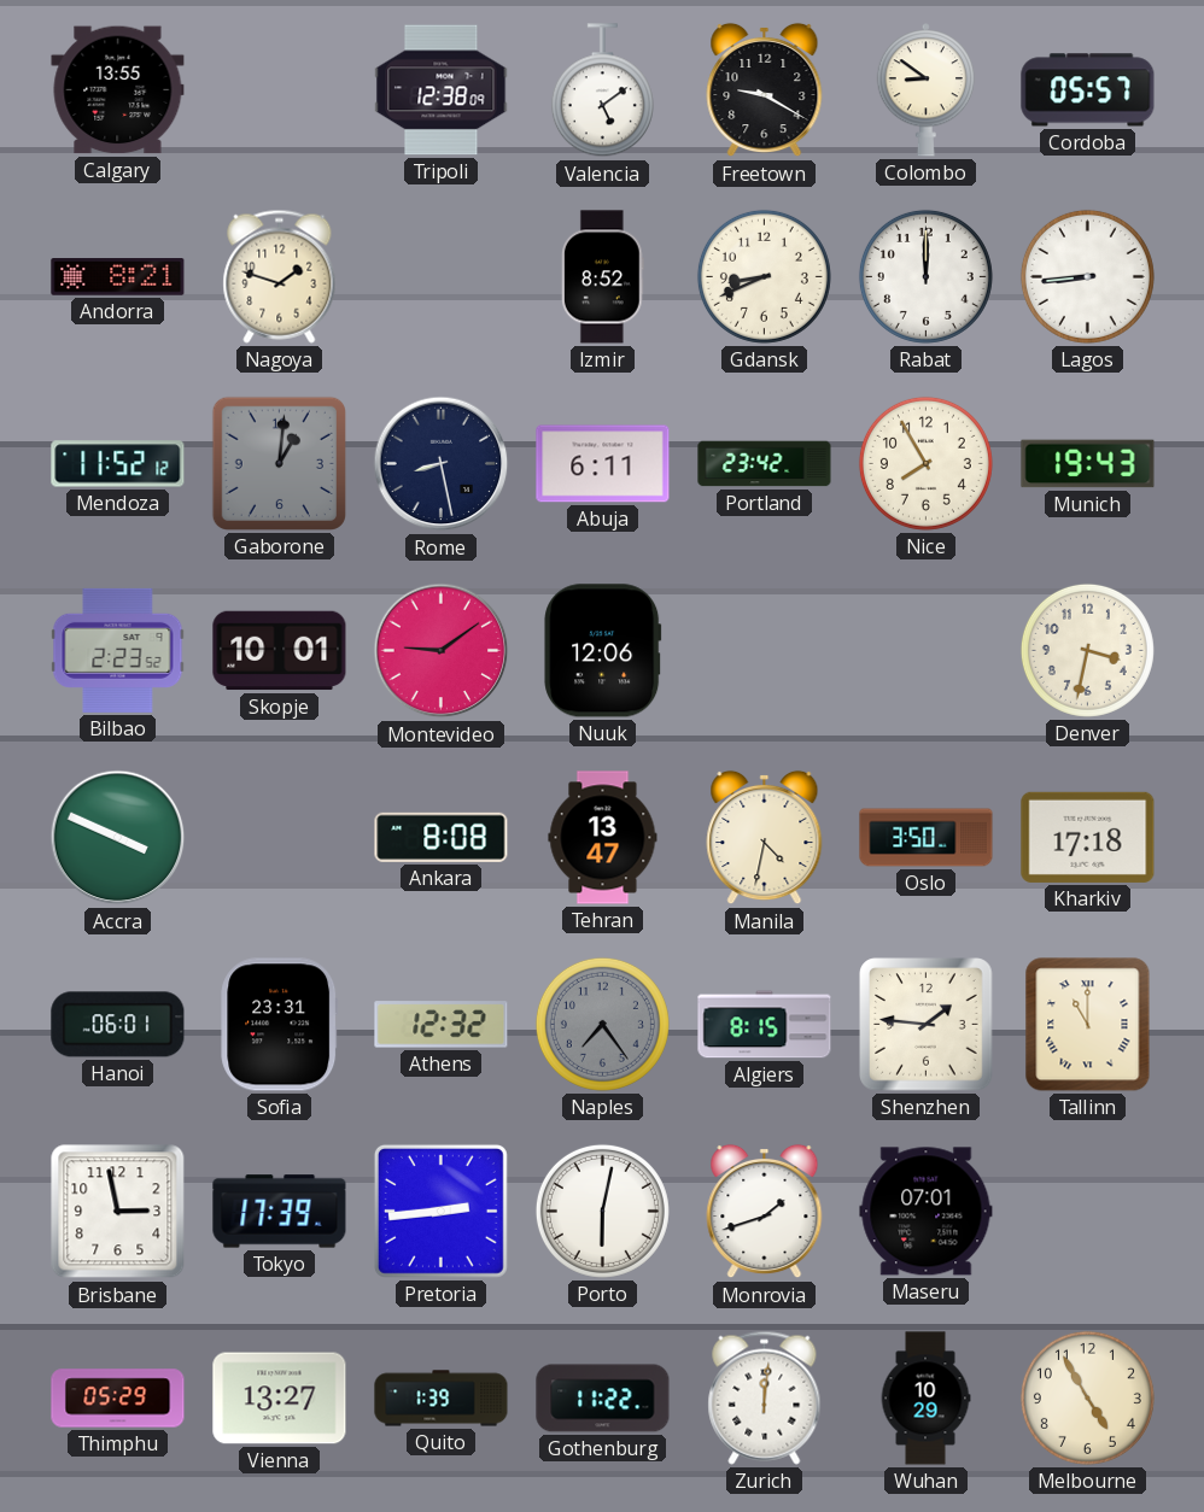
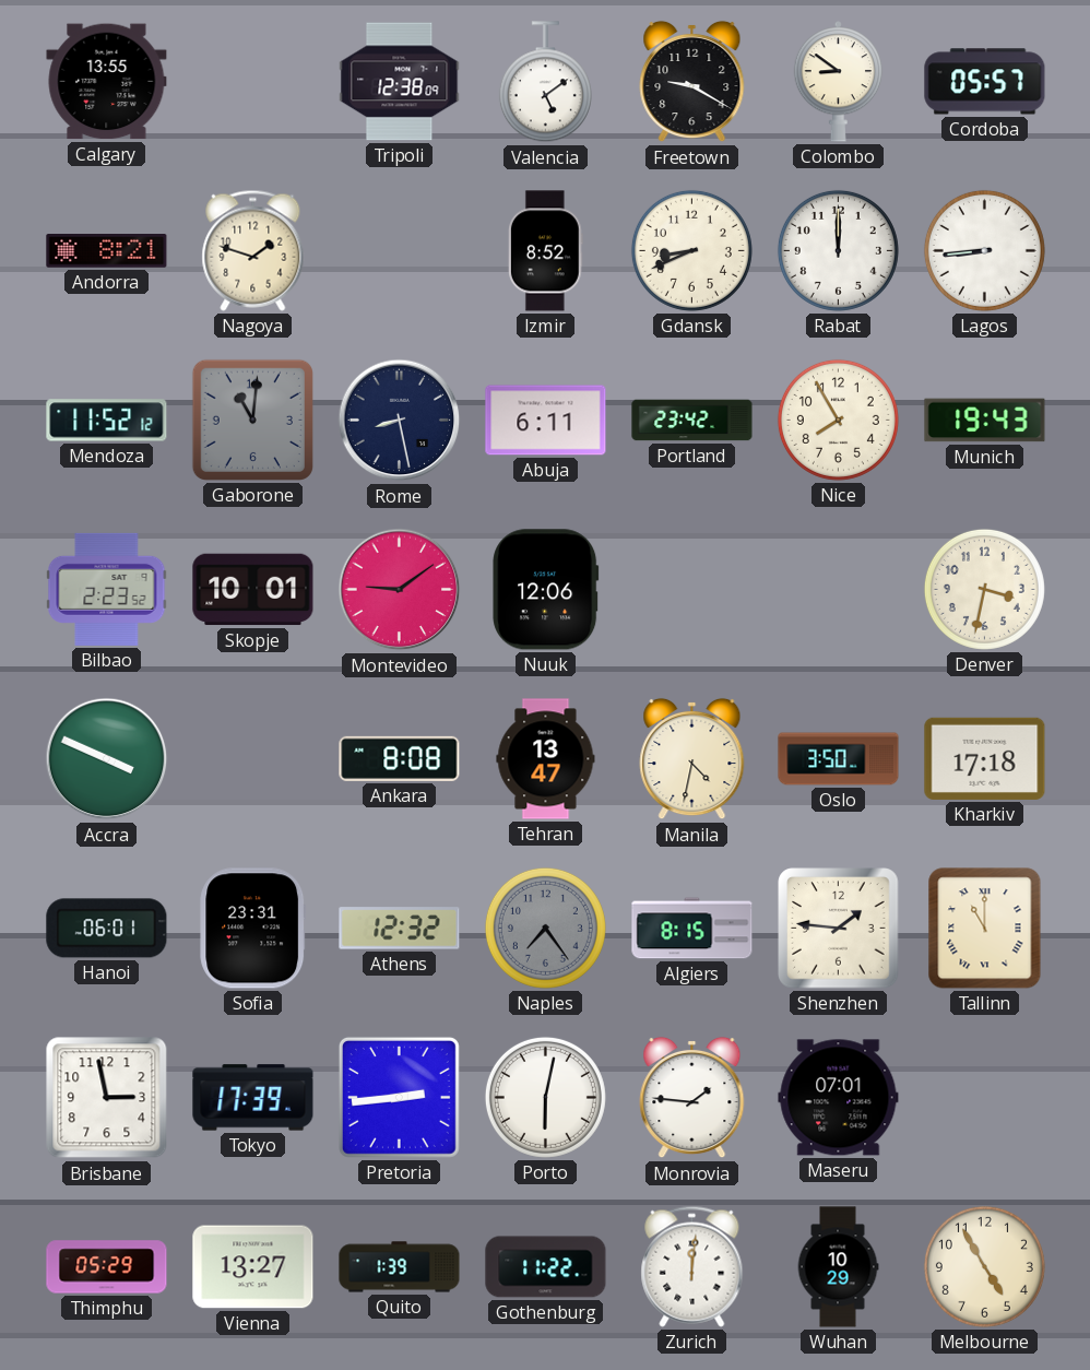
Gaborone: 1:01 -> 11:01
Monrovia: 1:42 -> 1:46
